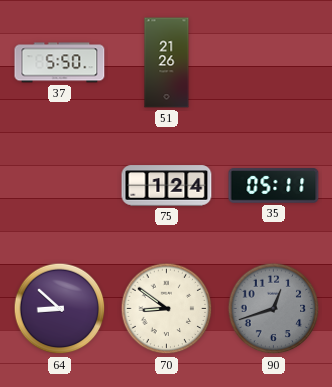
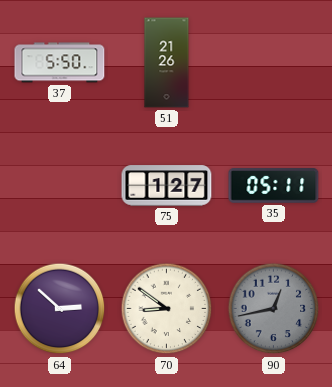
75: 1:24 -> 1:27
64: 8:52 -> 2:52
90: 12:42 -> 12:43
